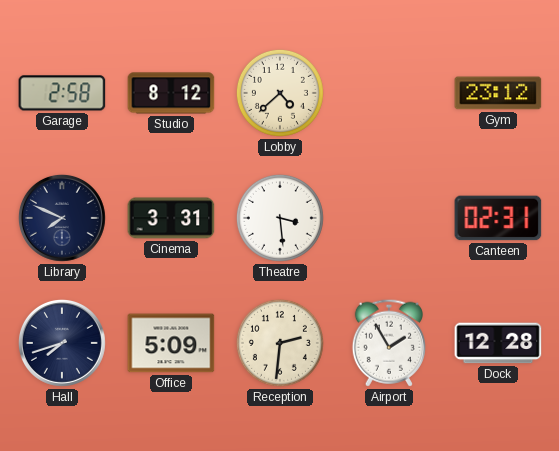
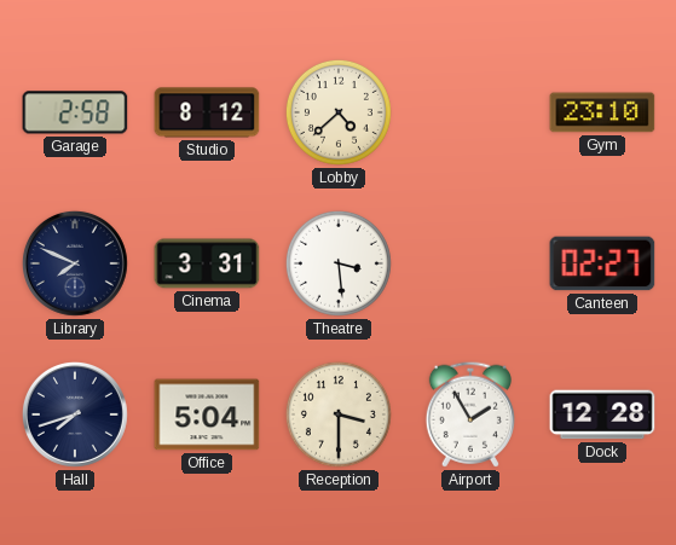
Gym: 23:12 -> 23:10
Canteen: 02:31 -> 02:27
Office: 5:09 -> 5:04
Reception: 2:31 -> 3:30
